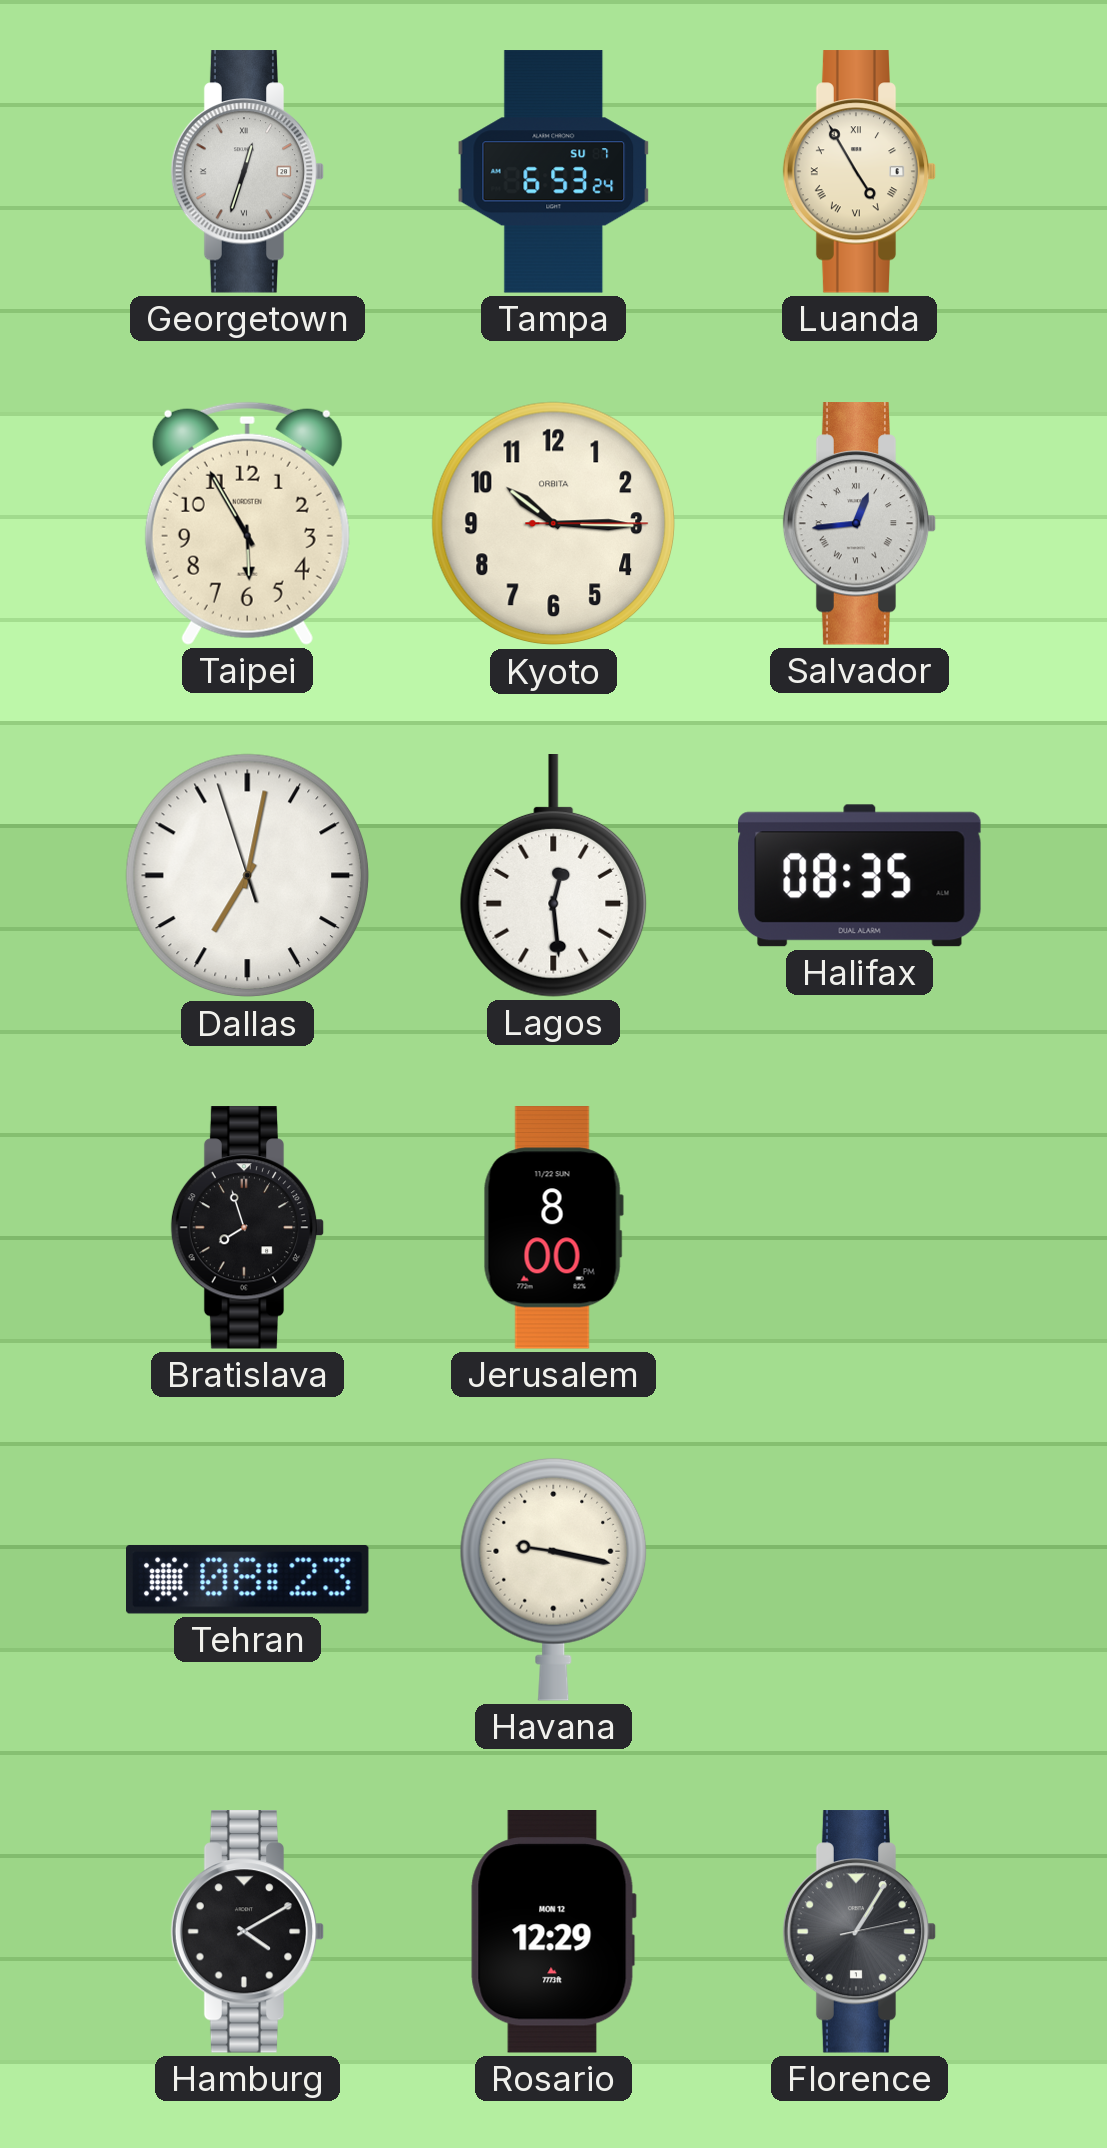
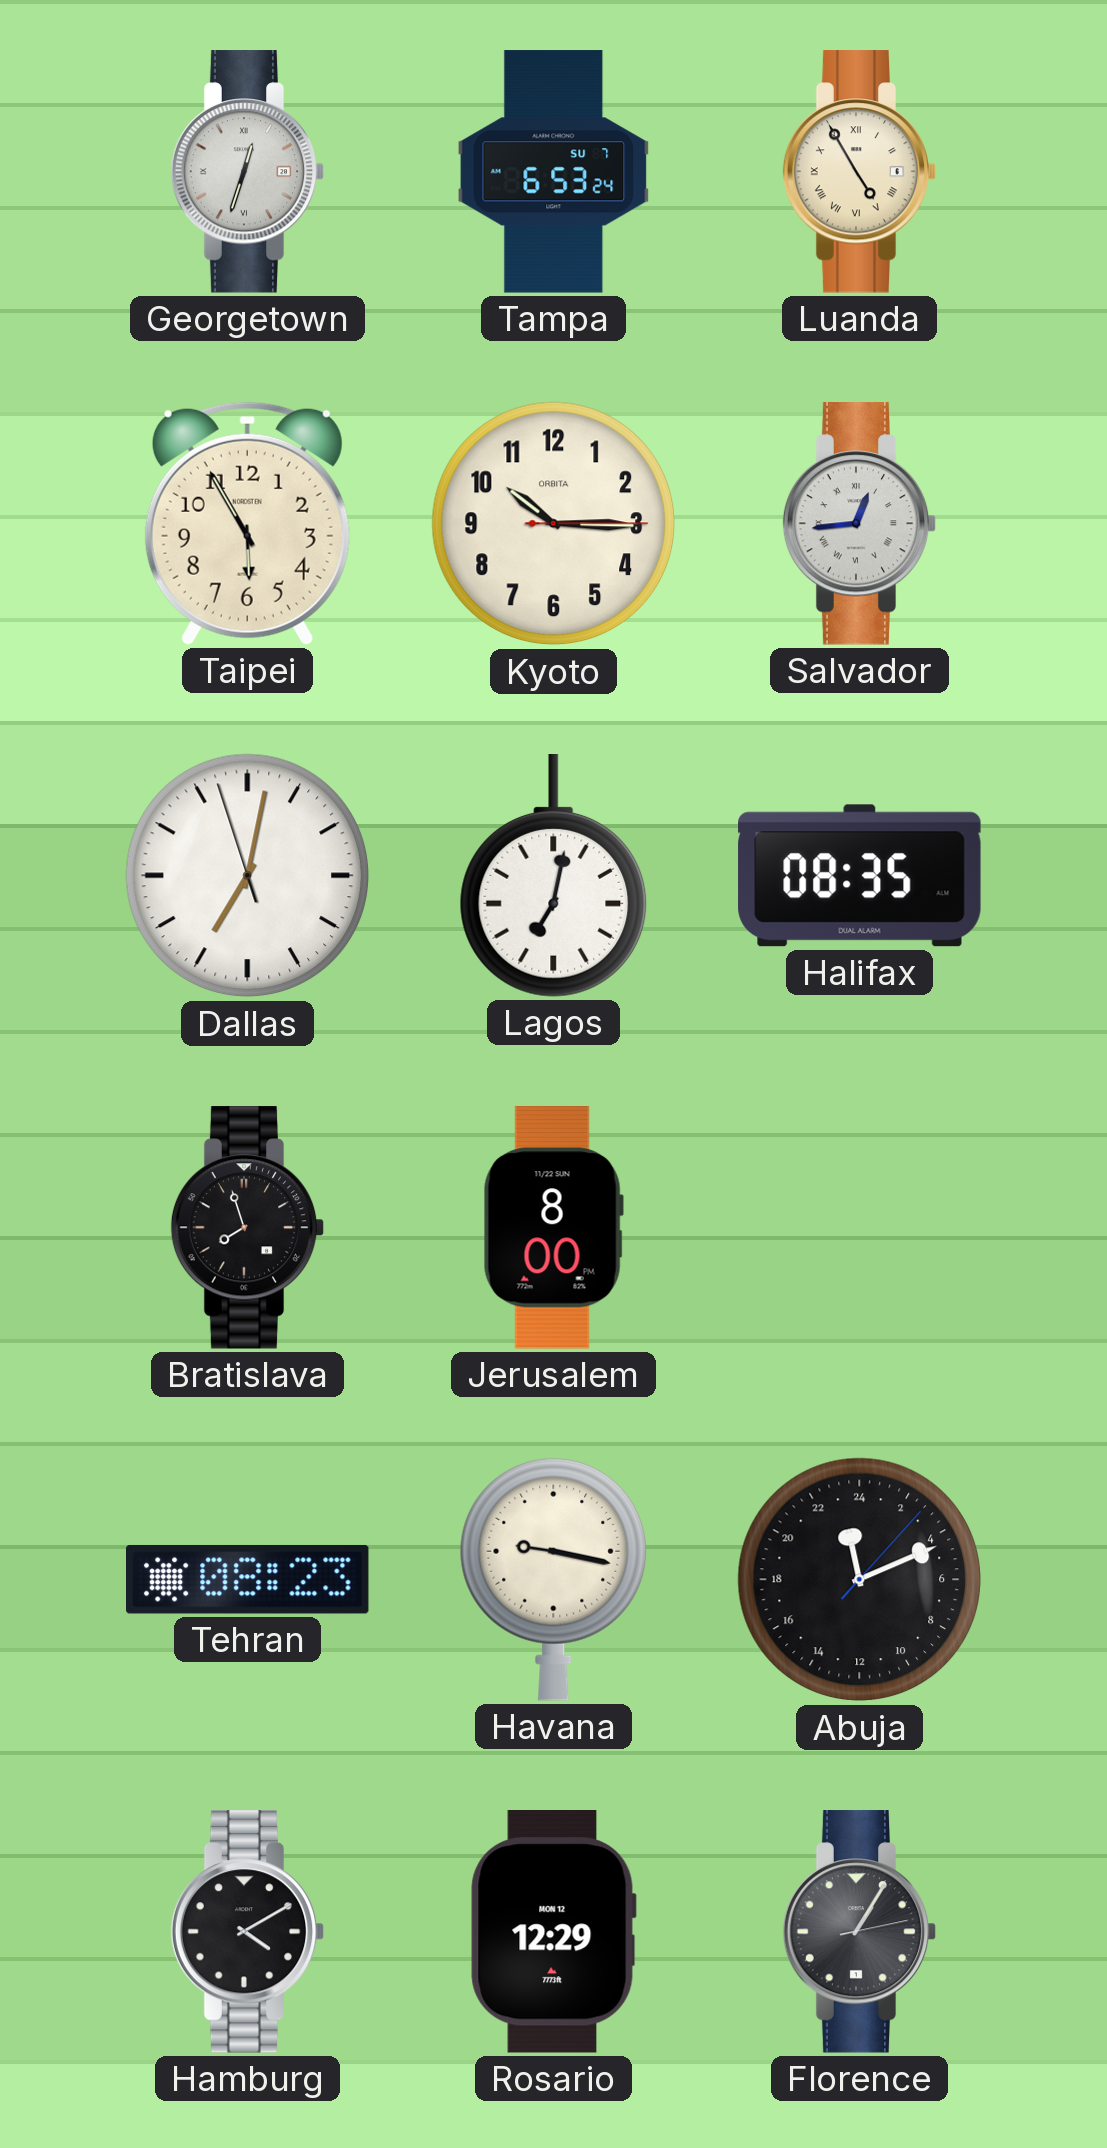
Lagos: 12:29 -> 7:02
Abuja: none -> 23:11
